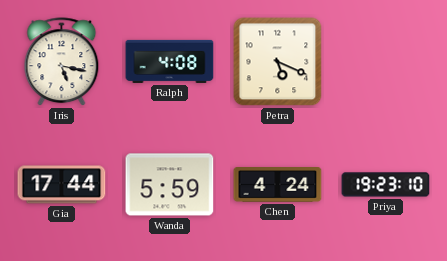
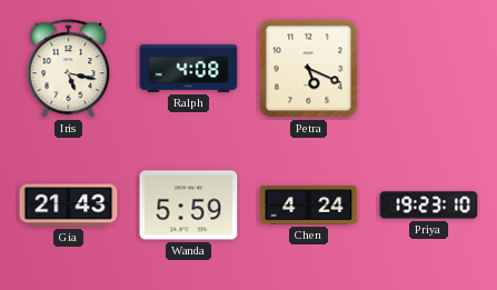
Gia: 17:44 -> 21:43
